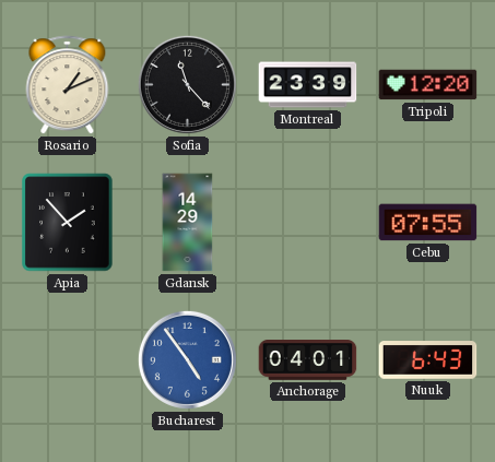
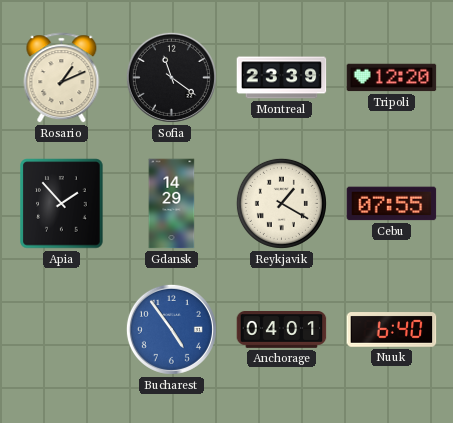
Sofia: 11:23 -> 11:21
Reykjavik: none -> 1:20
Nuuk: 6:43 -> 6:40
